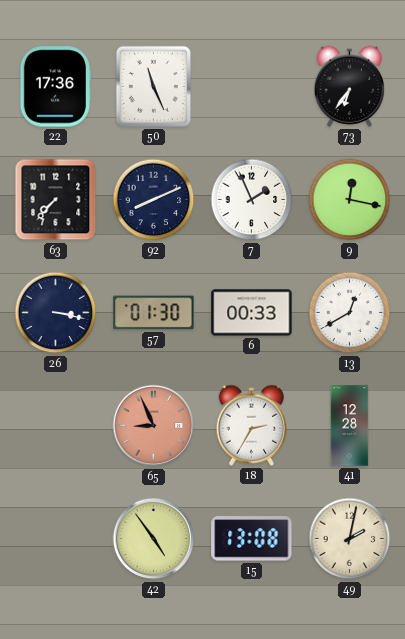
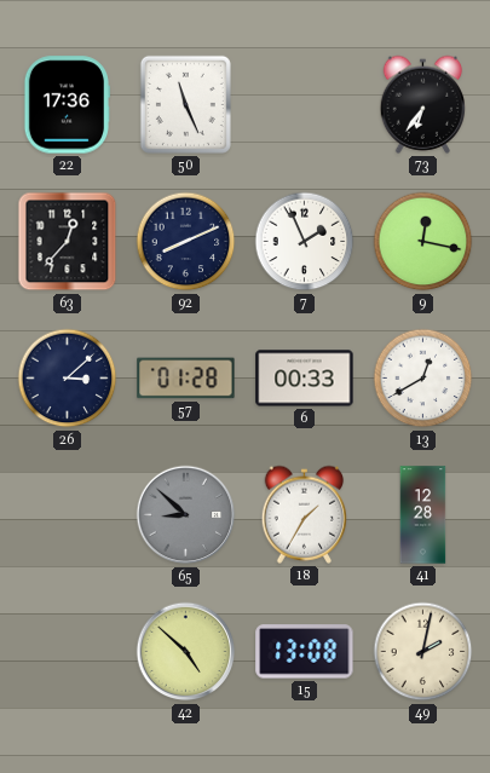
63: 7:37 -> 12:37
26: 3:17 -> 3:08
57: 01:30 -> 01:28
65: 8:56 -> 8:52
65 dial: salmon -> grey
18: 2:35 -> 1:35
42: 4:54 -> 4:52
